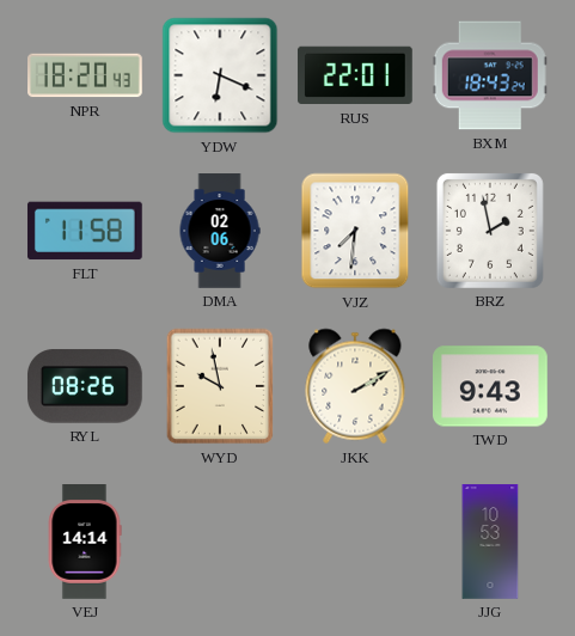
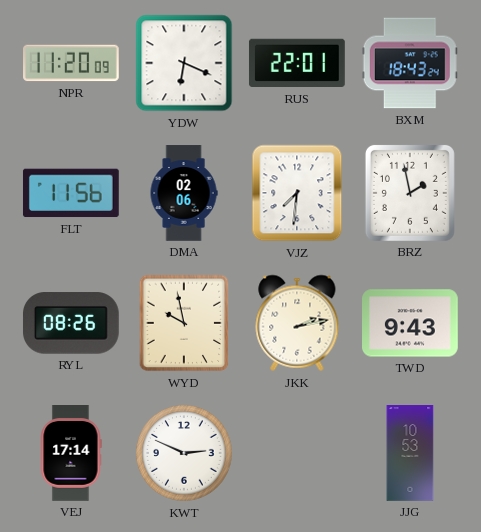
NPR: 18:20 -> 11:20
FLT: 11:58 -> 11:56
JKK: 2:10 -> 2:13
VEJ: 14:14 -> 17:14
KWT: none -> 2:49
